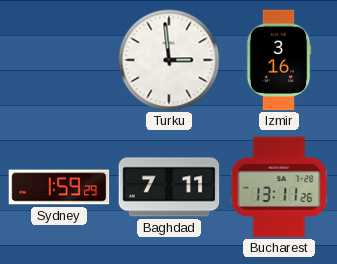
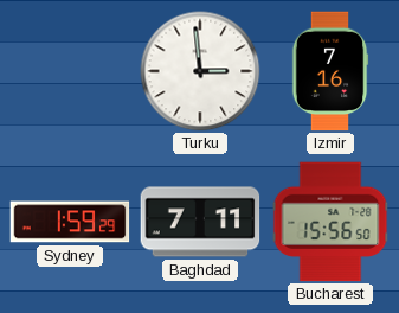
Izmir: 3:16 -> 7:16
Bucharest: 13:11 -> 15:56
